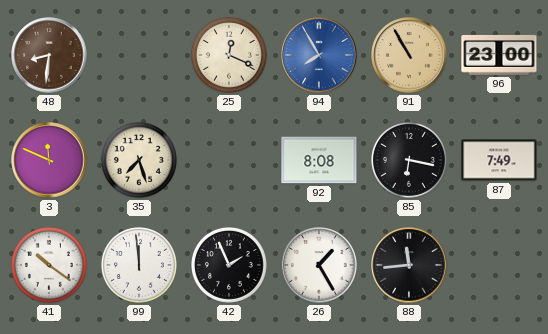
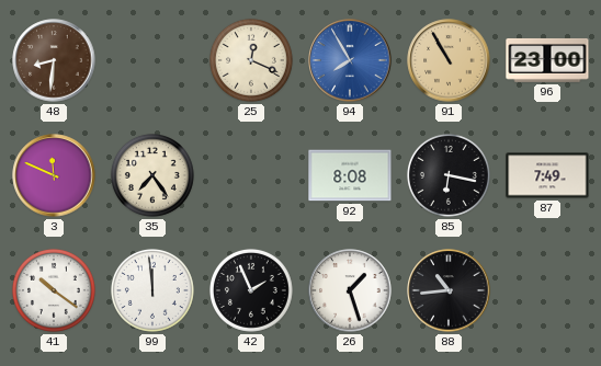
35: 7:27 -> 7:24
26: 1:25 -> 1:27
88: 11:44 -> 10:44
